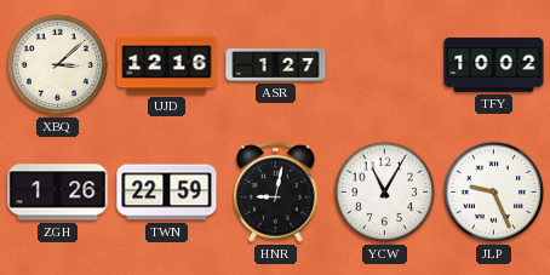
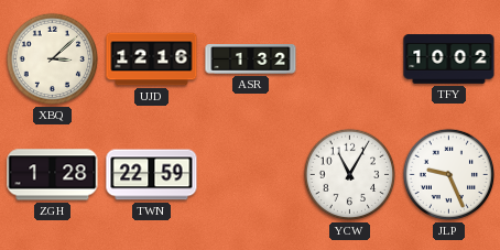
ASR: 1:27 -> 1:32
ZGH: 1:26 -> 1:28
HNR: 9:02 -> none
